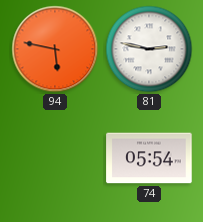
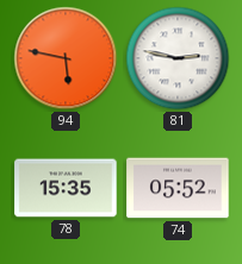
78: none -> 15:35
74: 05:54 -> 05:52
